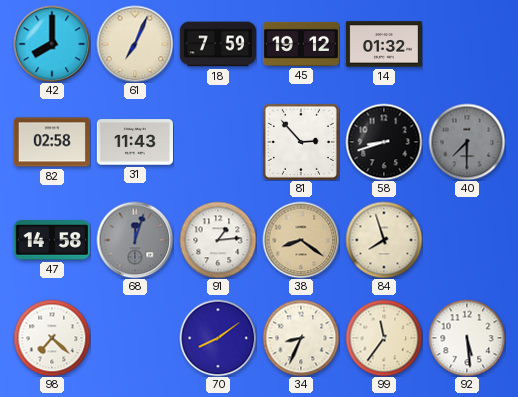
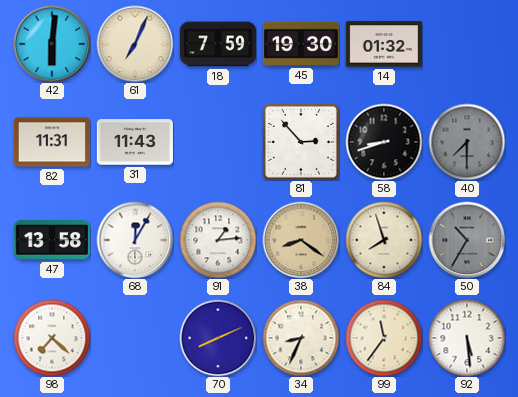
42: 8:00 -> 6:01
45: 19:12 -> 19:30
82: 02:58 -> 11:31
47: 14:58 -> 13:58
68: 12:03 -> 12:05
68 dial: grey -> white
50: none -> 10:35
70: 8:09 -> 8:11
